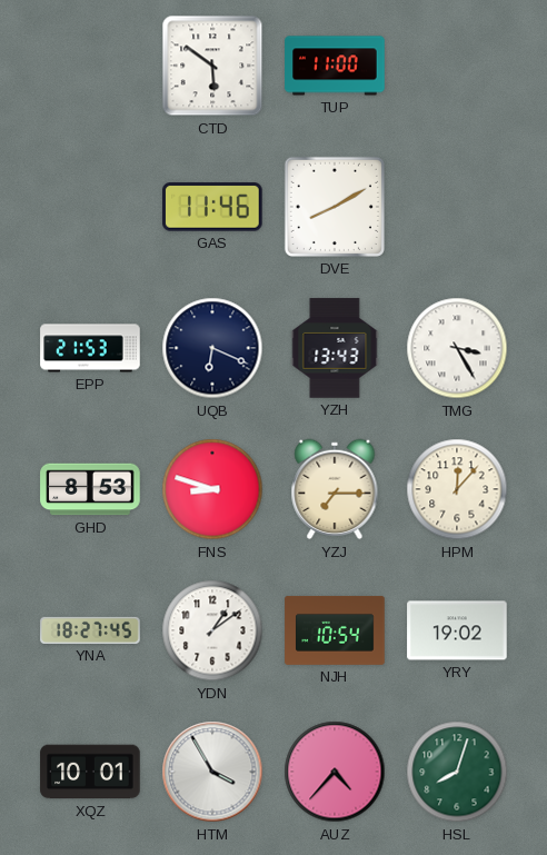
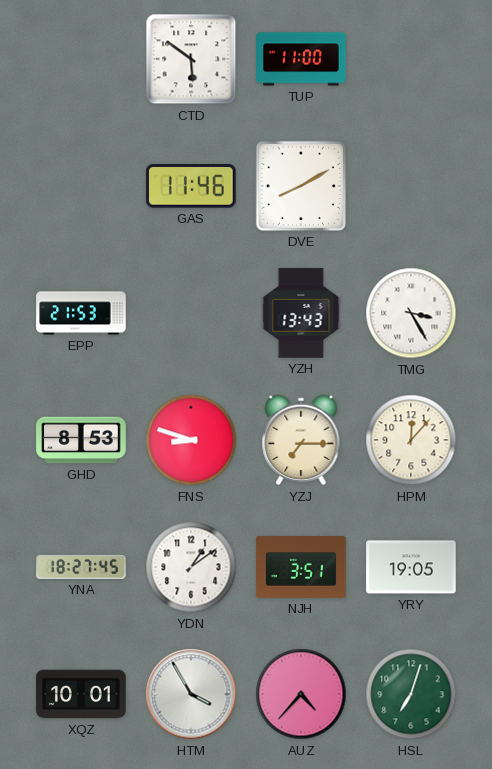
UQB: 6:19 -> none
NJH: 10:54 -> 3:51
YRY: 19:02 -> 19:05
HSL: 8:03 -> 7:03
